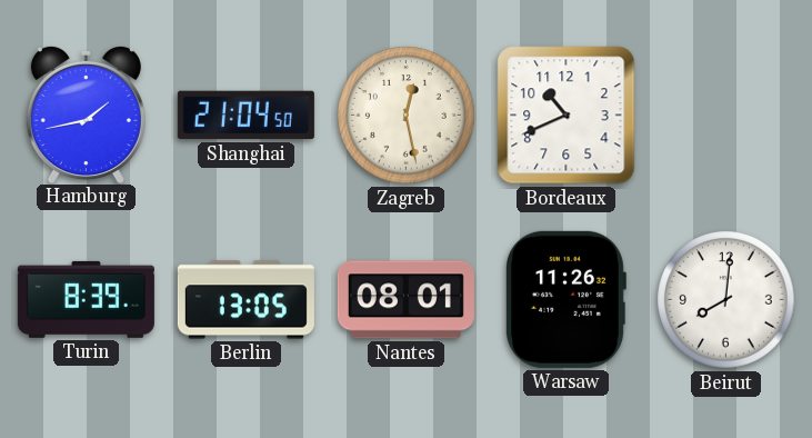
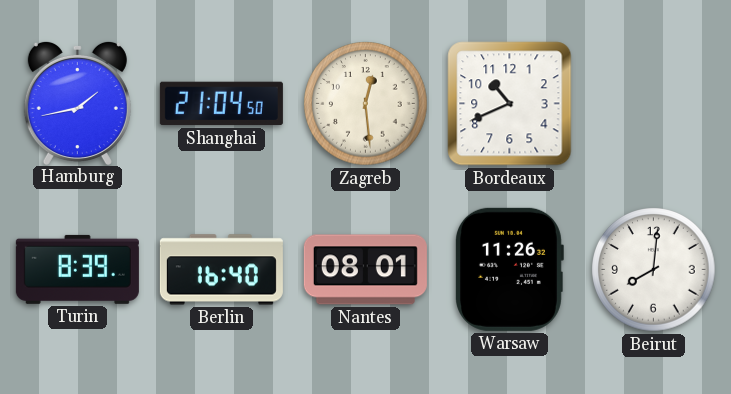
Zagreb: 12:28 -> 12:29
Berlin: 13:05 -> 16:40
